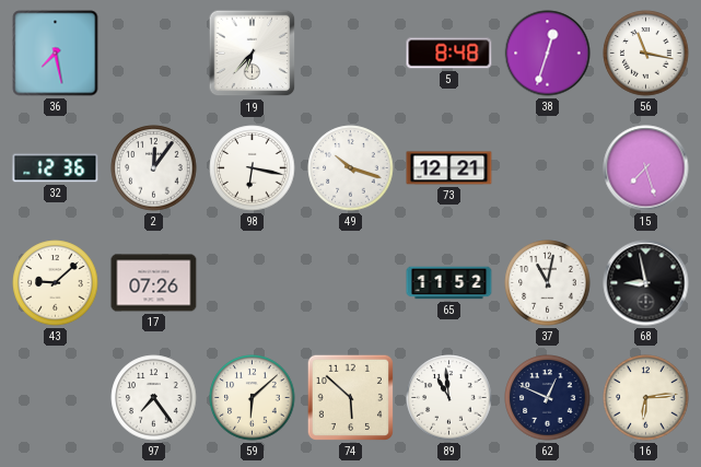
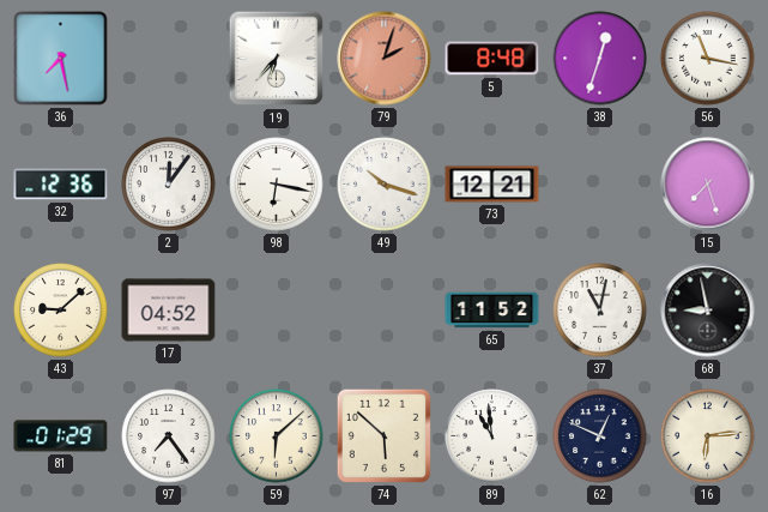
79: none -> 2:03
17: 07:26 -> 04:52
81: none -> 01:29
